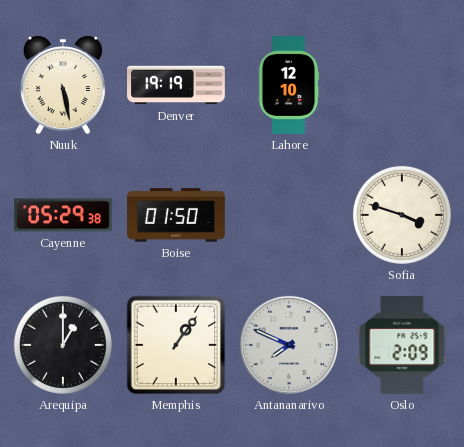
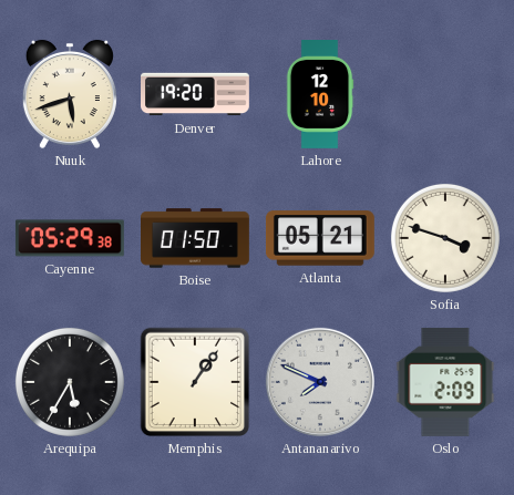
Nuuk: 5:28 -> 5:42
Denver: 19:19 -> 19:20
Atlanta: none -> 05:21
Arequipa: 1:00 -> 5:35
